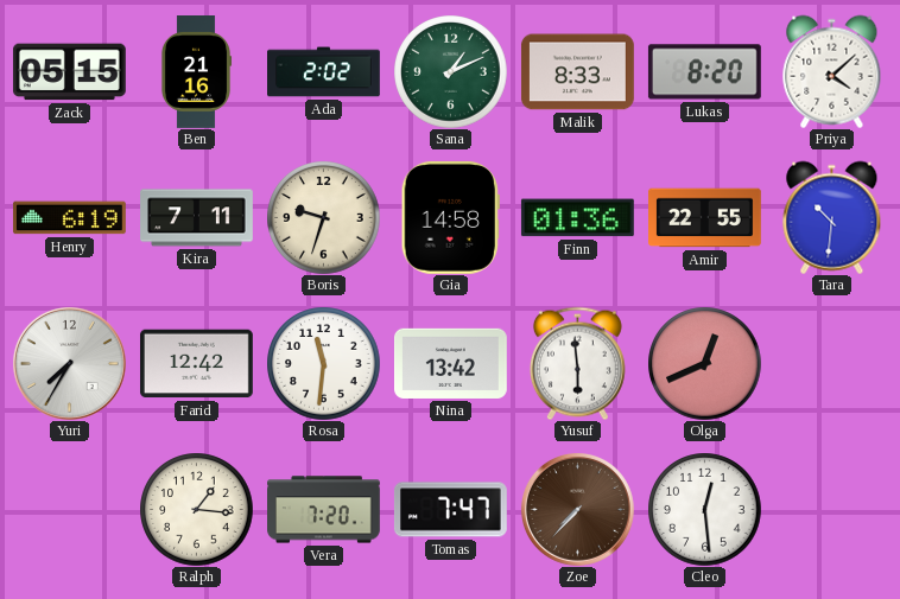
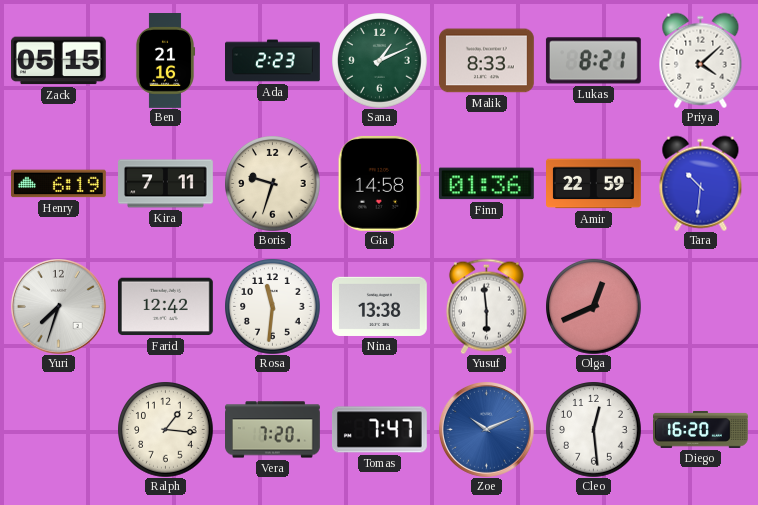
Ada: 2:02 -> 2:23
Lukas: 8:20 -> 8:21
Amir: 22:55 -> 22:59
Yuri: 7:35 -> 7:33
Nina: 13:42 -> 13:38
Zoe: 7:37 -> 10:11
Zoe dial: brown -> blue
Diego: none -> 16:20
